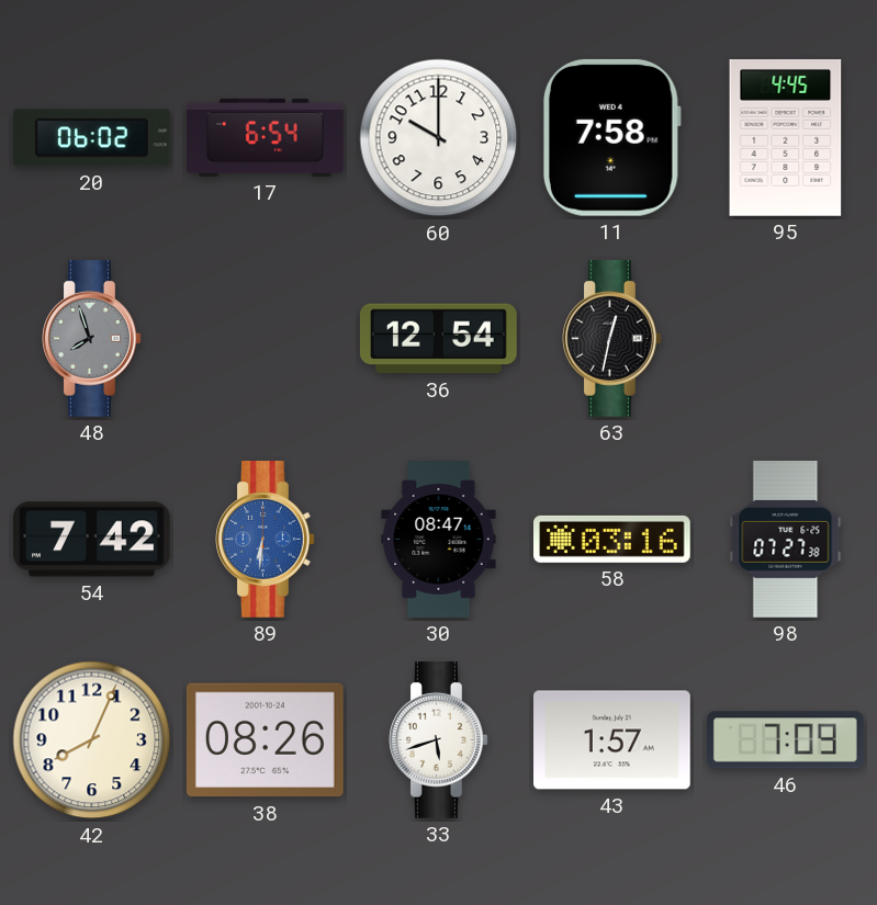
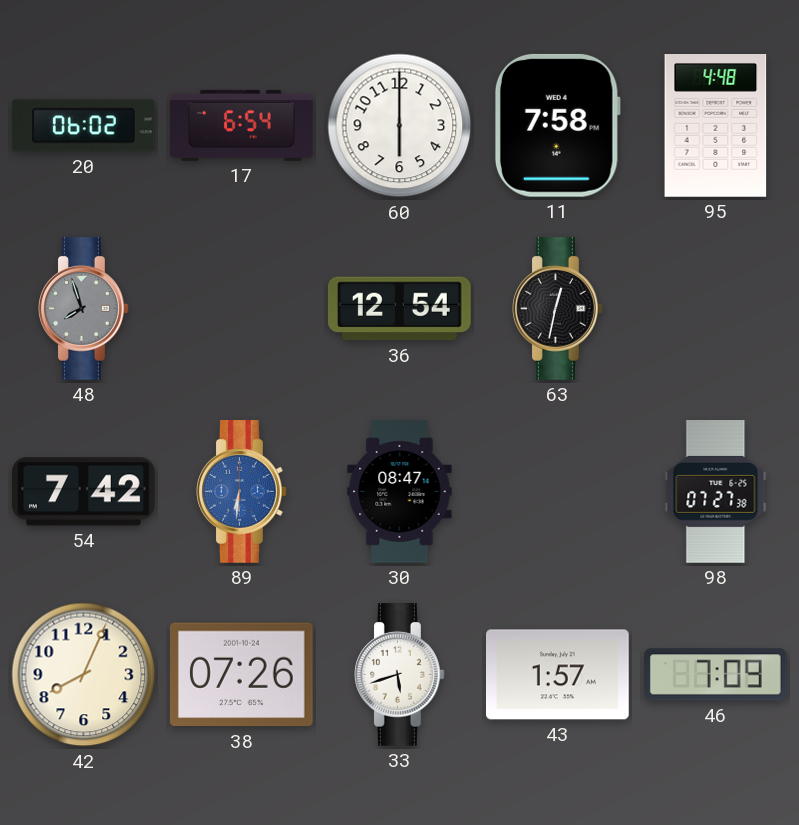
60: 10:00 -> 6:00
95: 4:45 -> 4:48
58: 03:16 -> none
38: 08:26 -> 07:26
